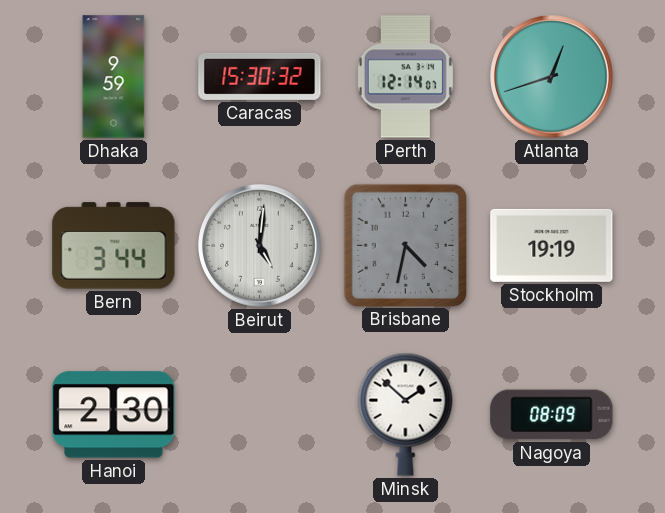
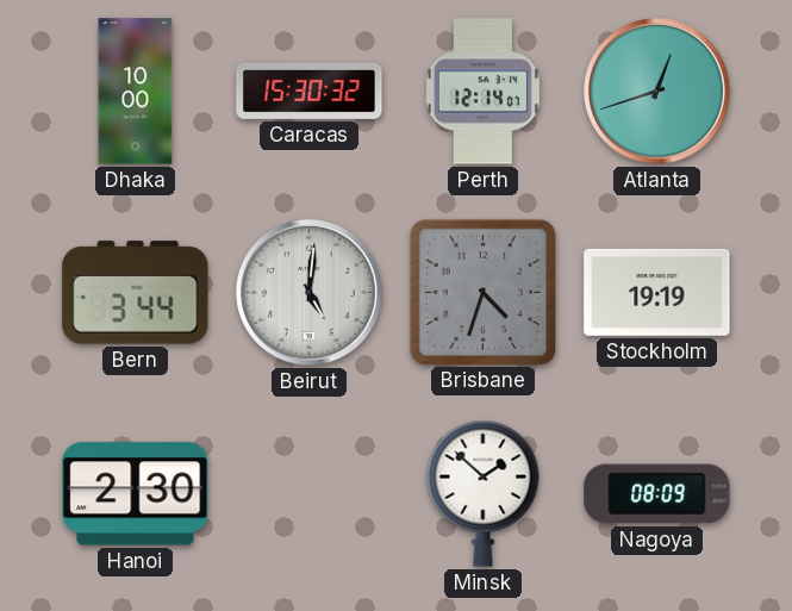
Dhaka: 9:59 -> 10:00
Brisbane: 4:32 -> 4:33
